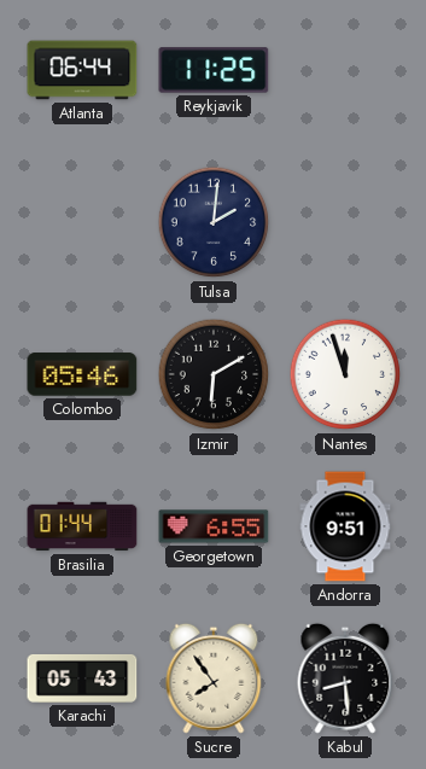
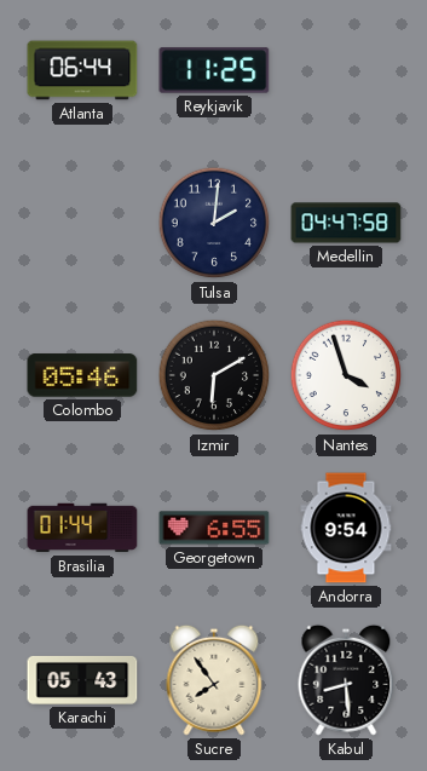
Medellin: none -> 04:47
Nantes: 11:57 -> 3:57
Andorra: 9:51 -> 9:54
